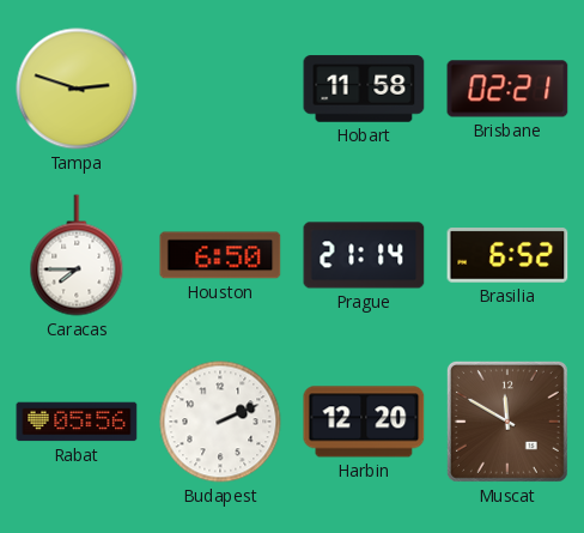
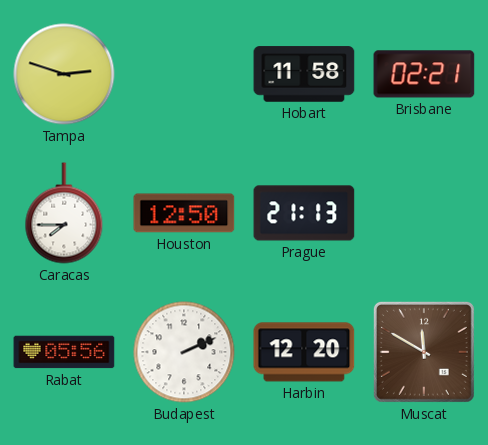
Houston: 6:50 -> 12:50
Prague: 21:14 -> 21:13
Brasilia: 6:52 -> none
